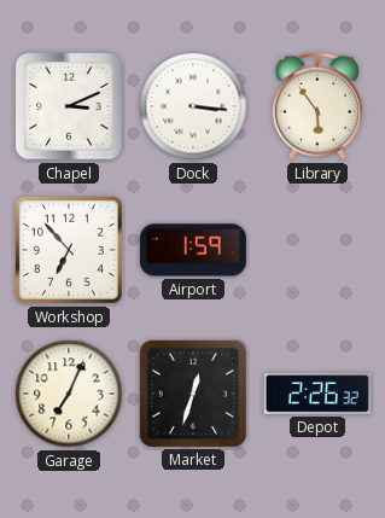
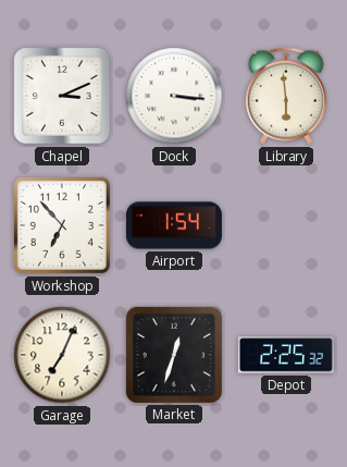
Library: 5:54 -> 5:59
Airport: 1:59 -> 1:54
Depot: 2:26 -> 2:25
